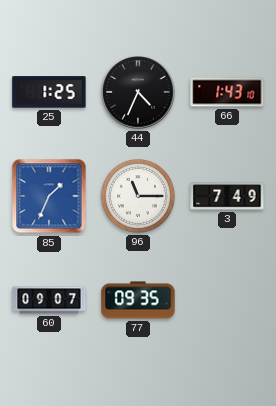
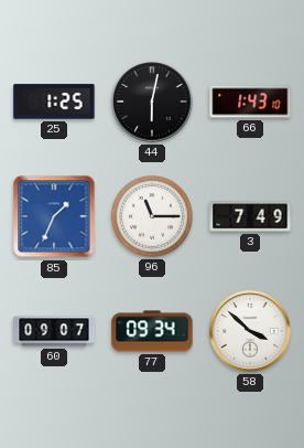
44: 4:34 -> 6:02
77: 09:35 -> 09:34
58: none -> 3:52
